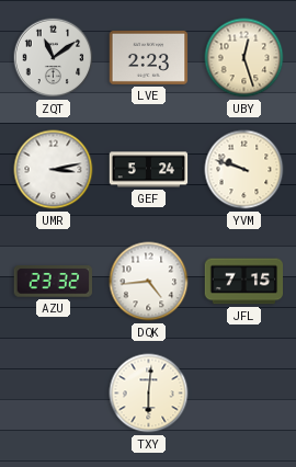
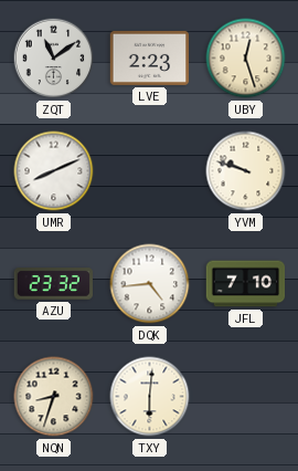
UMR: 3:13 -> 8:11
GEF: 5:24 -> none
JFL: 7:15 -> 7:10
NQN: none -> 8:33
